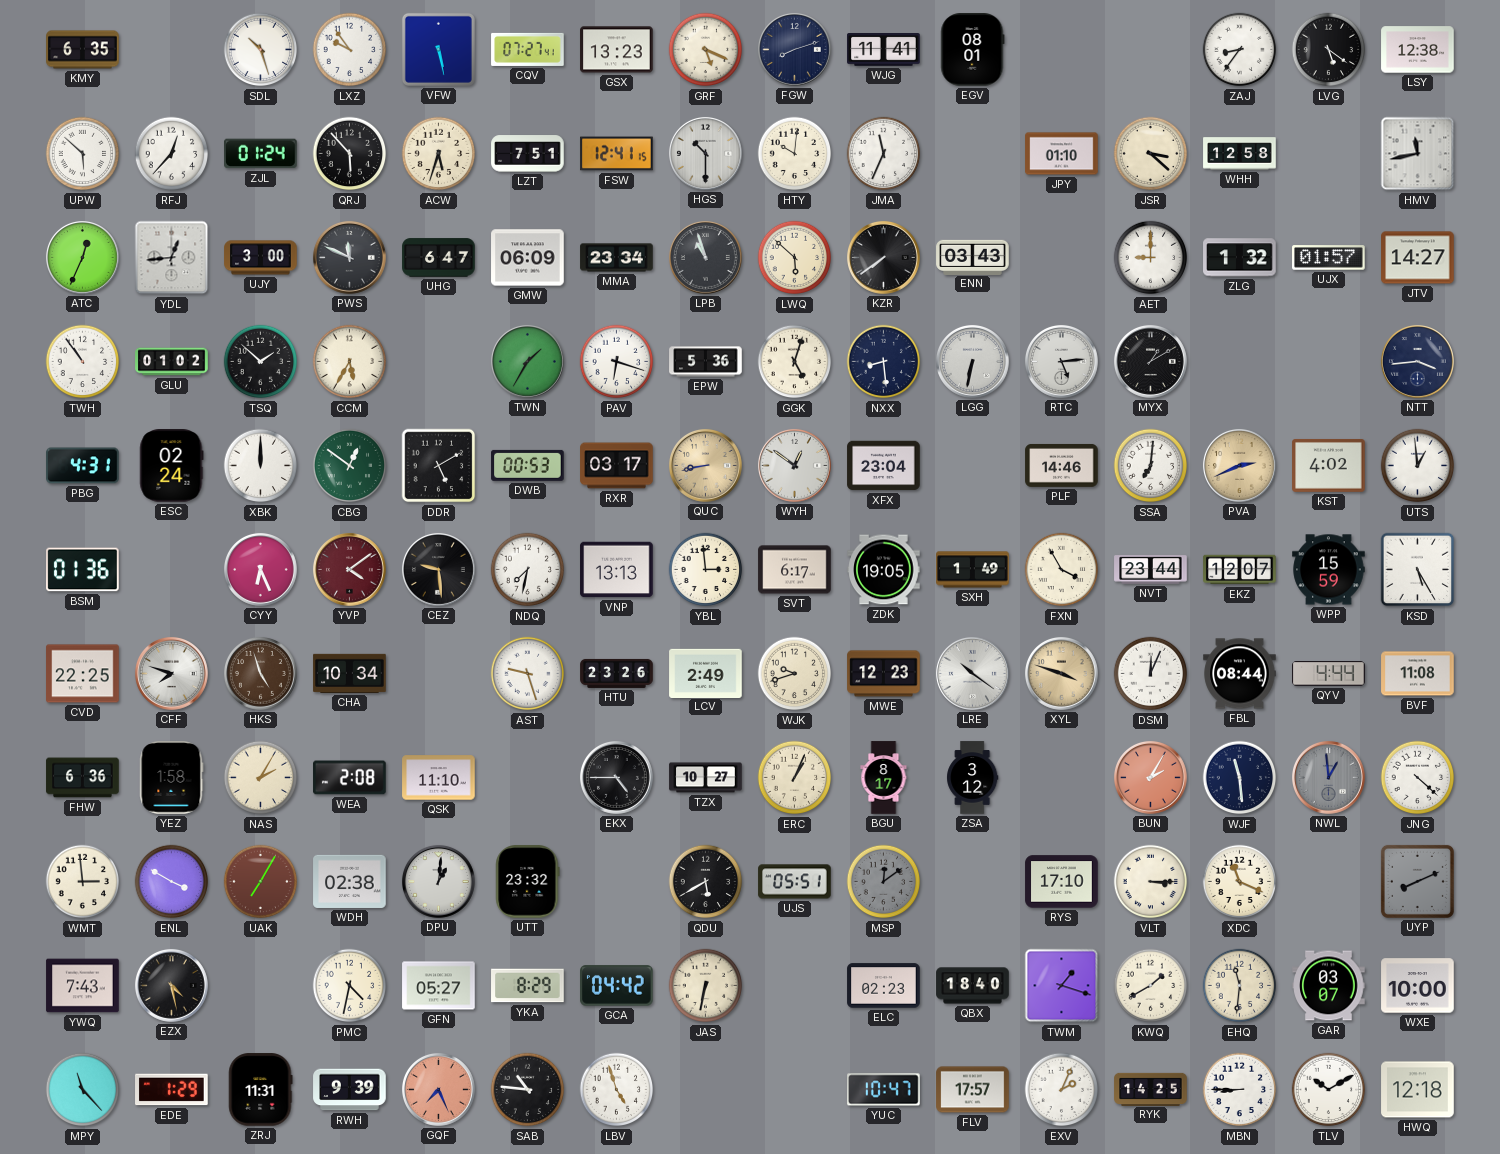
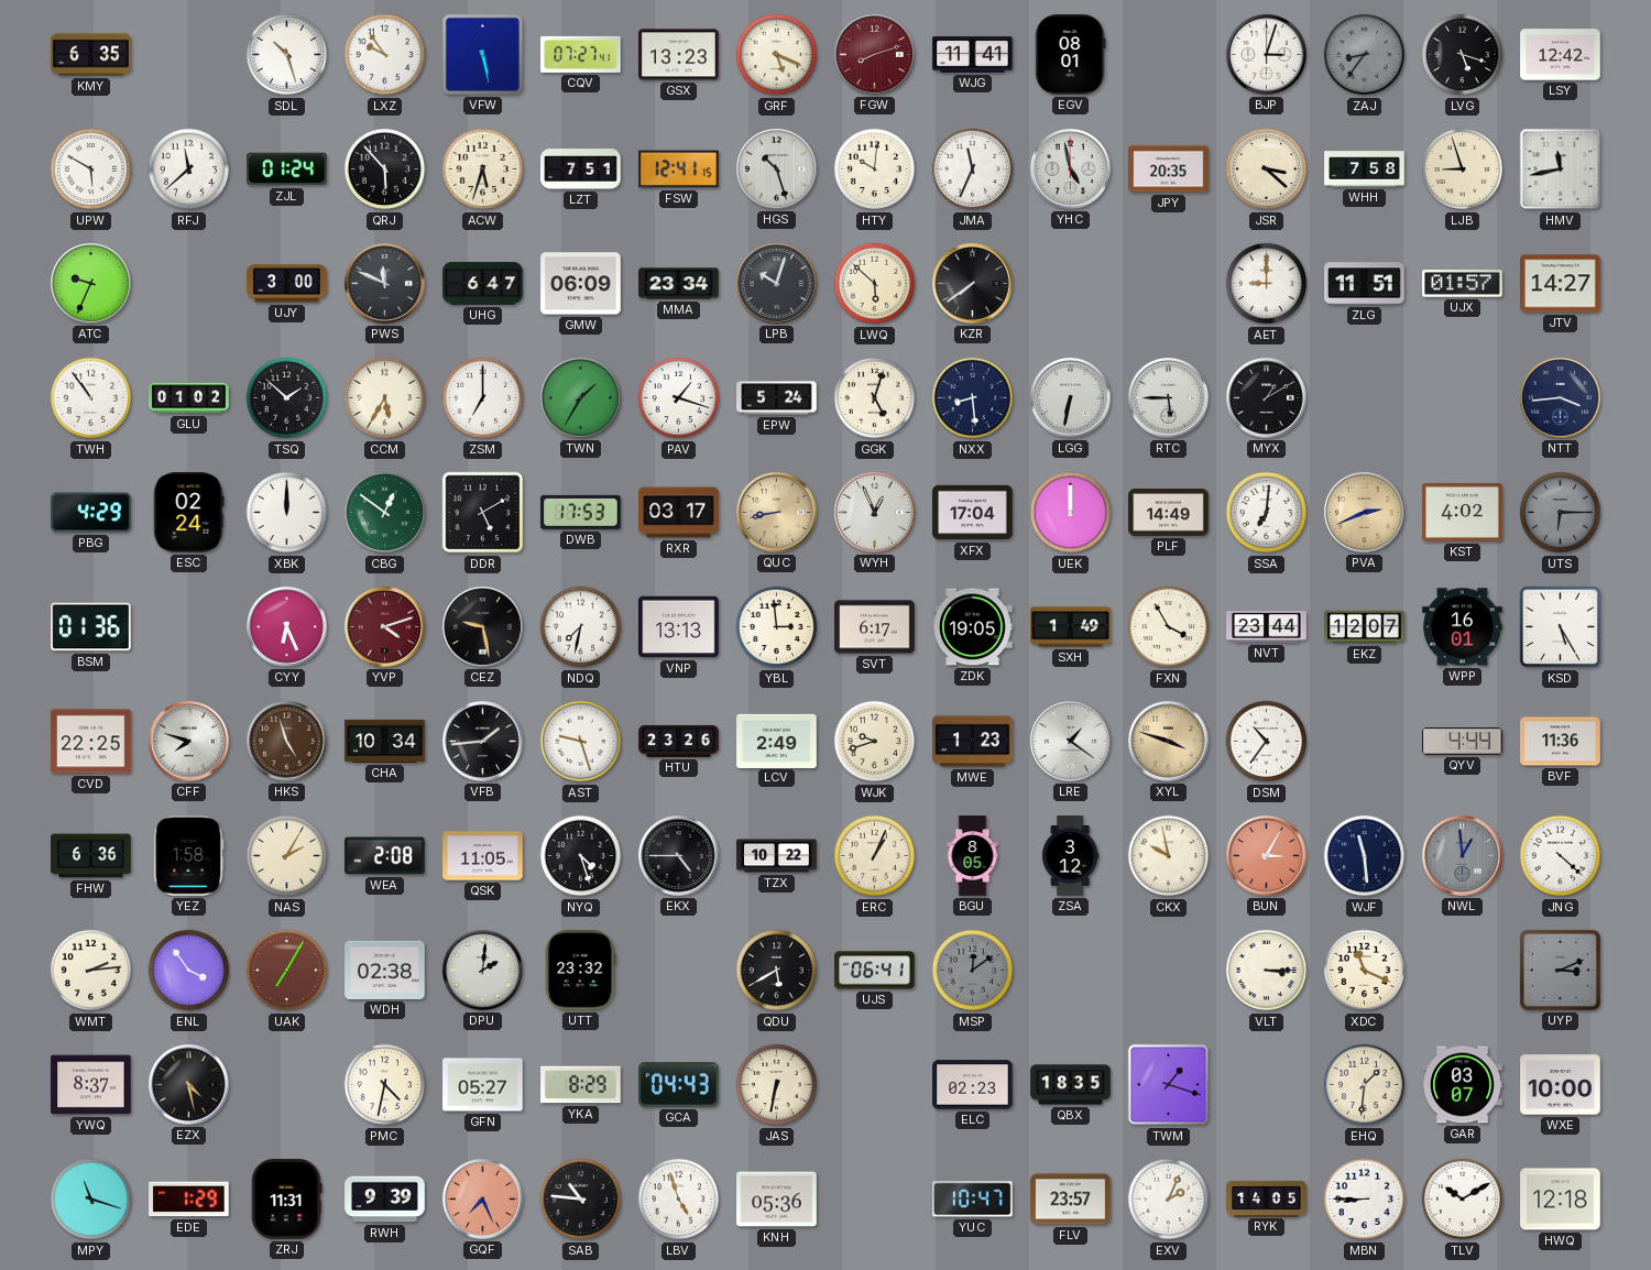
FGW dial: navy -> burgundy
BJP: none -> 3:03
ZAJ dial: white -> grey
LVG: 5:21 -> 5:18
LSY: 12:38 -> 12:42
UPW: 5:52 -> 5:50
RFJ: 12:37 -> 11:38
HGS: 10:30 -> 10:27
YHC: none -> 4:58
JPY: 01:10 -> 20:35
WHH: 12:58 -> 7:58
LJB: none -> 8:57
ATC: 12:34 -> 9:34
YDL: 12:44 -> none
LPB: 10:57 -> 10:03
ENN: 03:43 -> none
ZLG: 1:32 -> 11:51
ZSM: none -> 7:00
PAV: 6:18 -> 1:18
EPW: 5:36 -> 5:24
RTC: 5:14 -> 5:45
PBG: 4:31 -> 4:29
DWB: 00:53 -> 17:53
WYH: 12:51 -> 12:56
XFX: 23:04 -> 17:04
UEK: none -> 12:00
PLF: 14:46 -> 14:49
UTS: 12:59 -> 6:15
UTS dial: white -> grey
YVP: 4:09 -> 4:12
CEZ: 9:29 -> 9:28
WPP: 15:59 -> 16:01
VFB: none -> 1:44
MWE: 12:23 -> 1:23
LRE: 10:21 -> 1:21
DSM: 12:04 -> 10:36
FBL: 08:44 -> none
BVF: 11:08 -> 11:36
QSK: 11:10 -> 11:05
NYQ: none -> 4:27
TZX: 10:27 -> 10:22
BGU: 8:17 -> 8:05
CKX: none -> 9:58
BUN: 2:05 -> 3:05
WMT: 2:59 -> 2:14
ENL: 3:50 -> 3:54
DPU: 1:01 -> 2:01
UJS: 05:51 -> 06:41
RYS: 17:10 -> none
UYP: 8:11 -> 3:11
YWQ: 7:43 -> 8:37
GCA: 04:42 -> 04:43
QBX: 18:40 -> 18:35
KWQ: 1:40 -> none
EHQ: 11:31 -> 1:31
MPY: 11:23 -> 11:18
KNH: none -> 05:36
FLV: 17:57 -> 23:57
RYK: 14:25 -> 14:05
